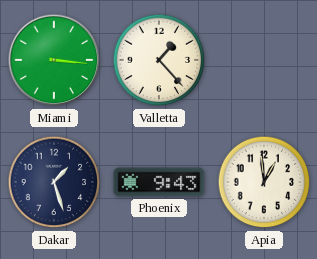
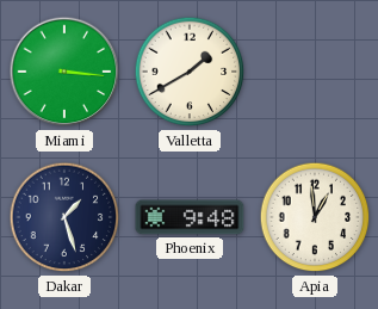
Valletta: 1:23 -> 1:40
Phoenix: 9:43 -> 9:48
